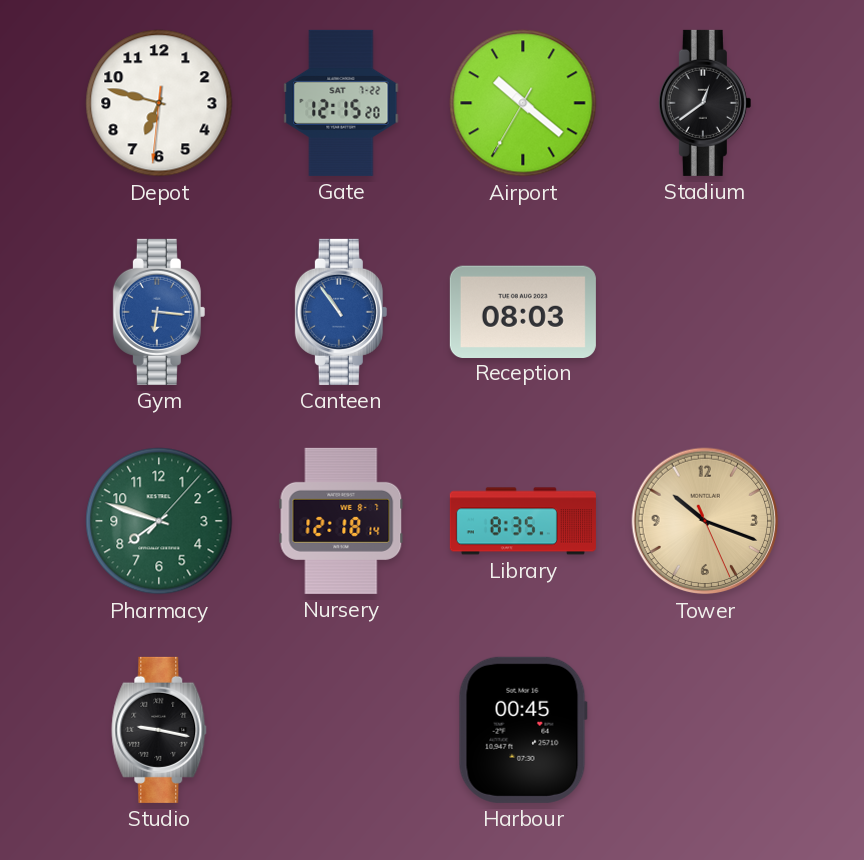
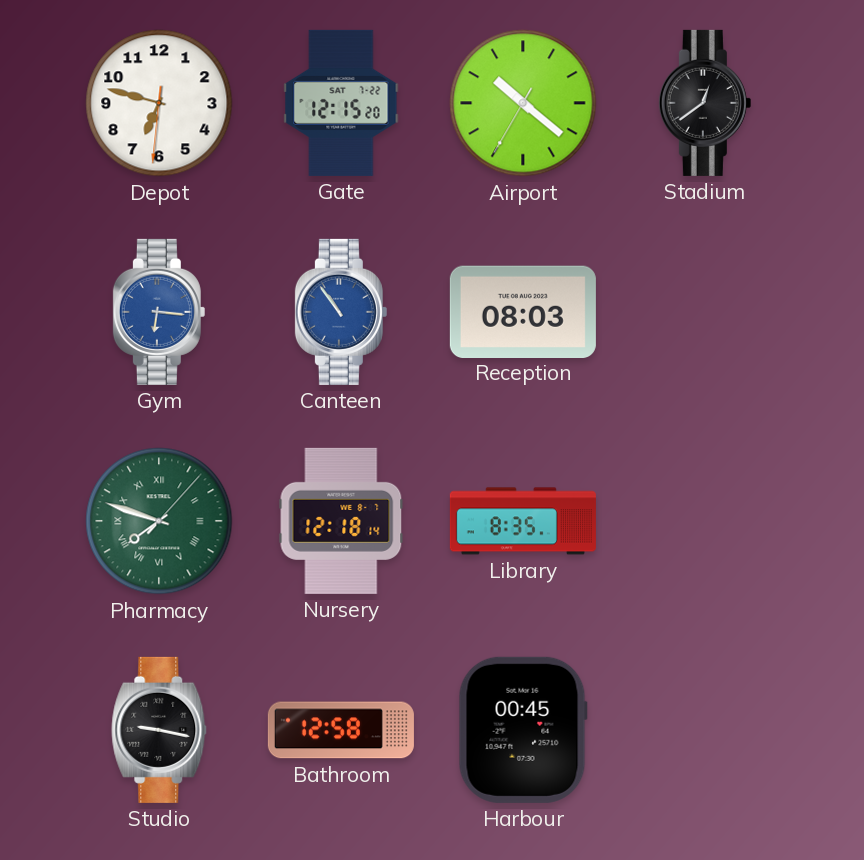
Pharmacy numerals: Arabic -> Roman
Tower: 10:18 -> none
Bathroom: none -> 12:58
